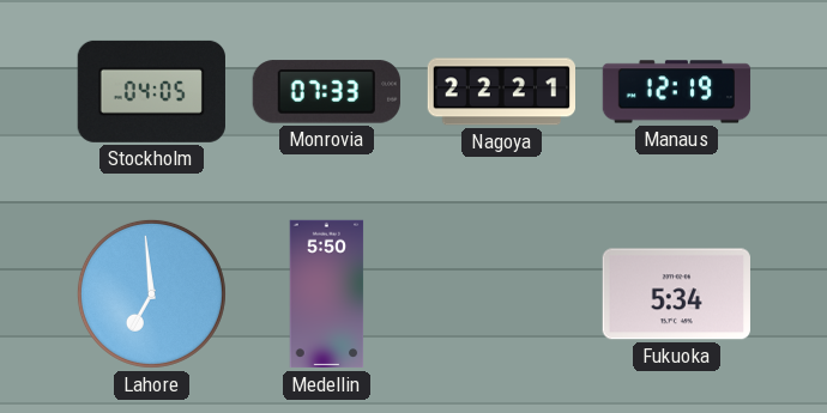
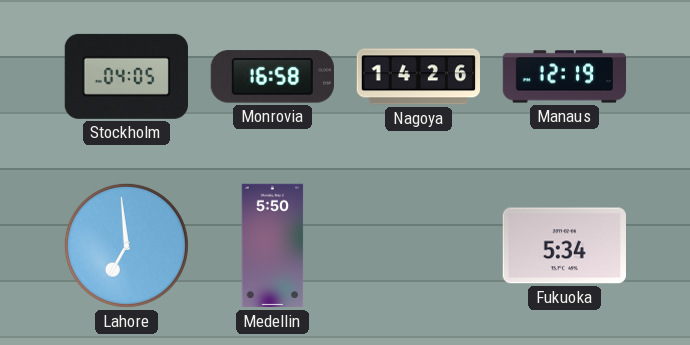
Monrovia: 07:33 -> 16:58
Nagoya: 22:21 -> 14:26
